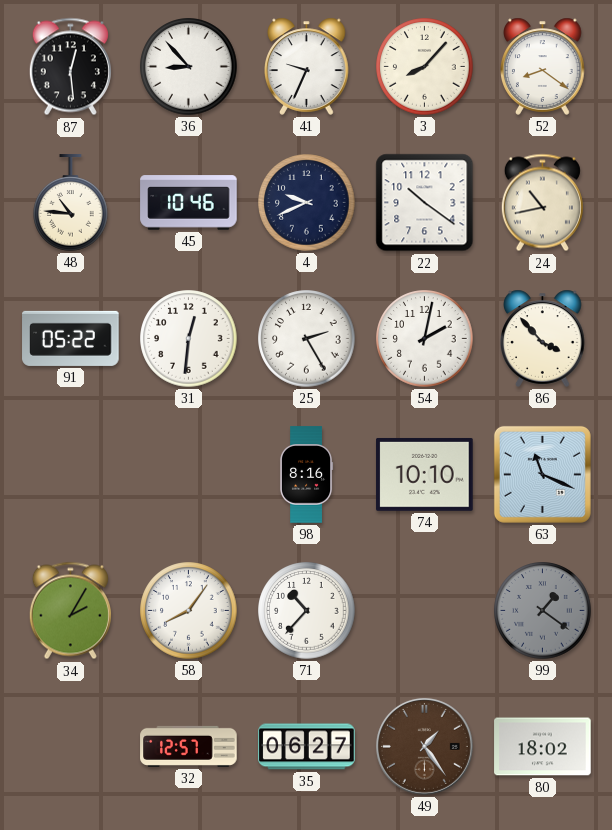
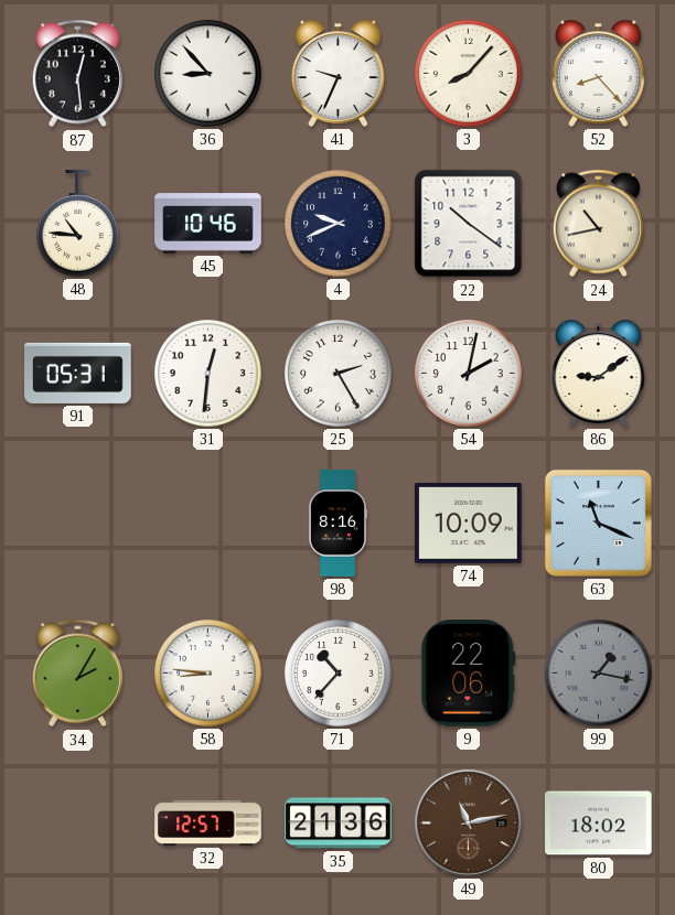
52: 8:21 -> 8:23
91: 05:22 -> 05:31
86: 3:53 -> 9:09
74: 10:10 -> 10:09
58: 8:06 -> 8:46
9: none -> 22:06
99: 1:21 -> 1:17
35: 06:27 -> 21:36
49: 1:24 -> 11:13
